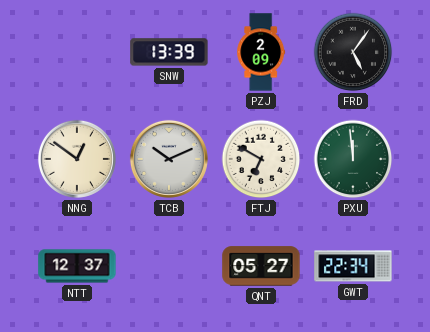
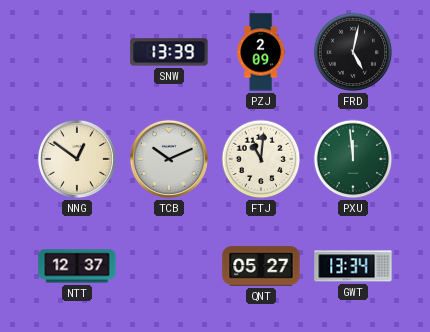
FRD: 5:06 -> 5:02
FTJ: 6:50 -> 11:01
GWT: 22:34 -> 13:34
